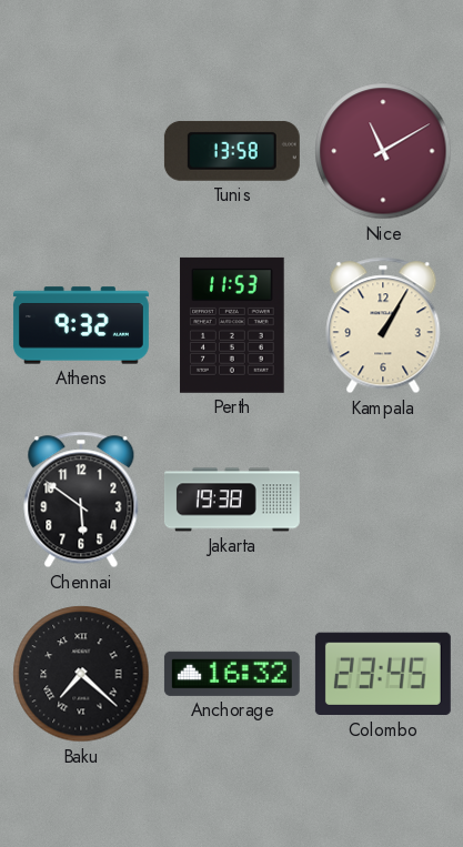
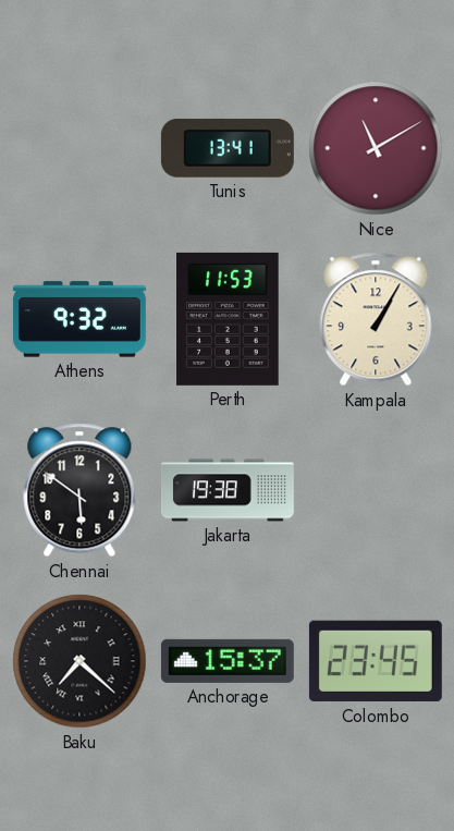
Tunis: 13:58 -> 13:41
Anchorage: 16:32 -> 15:37
